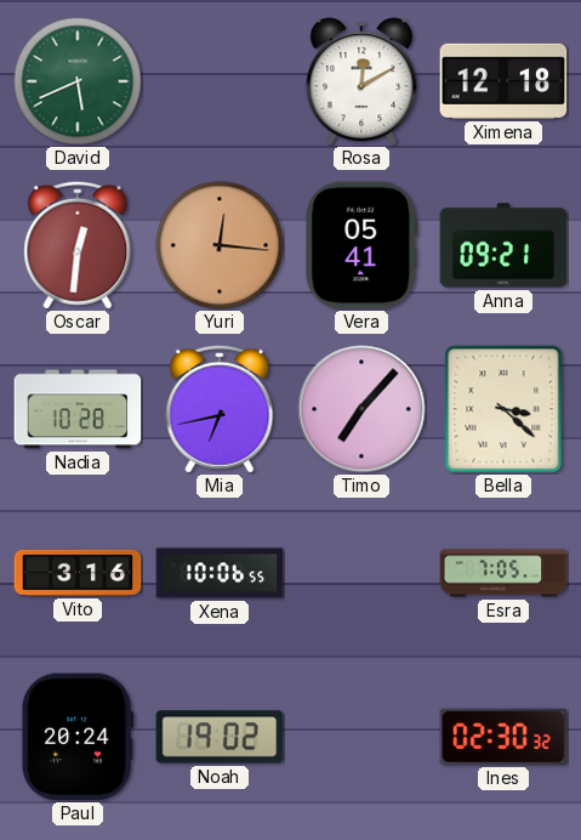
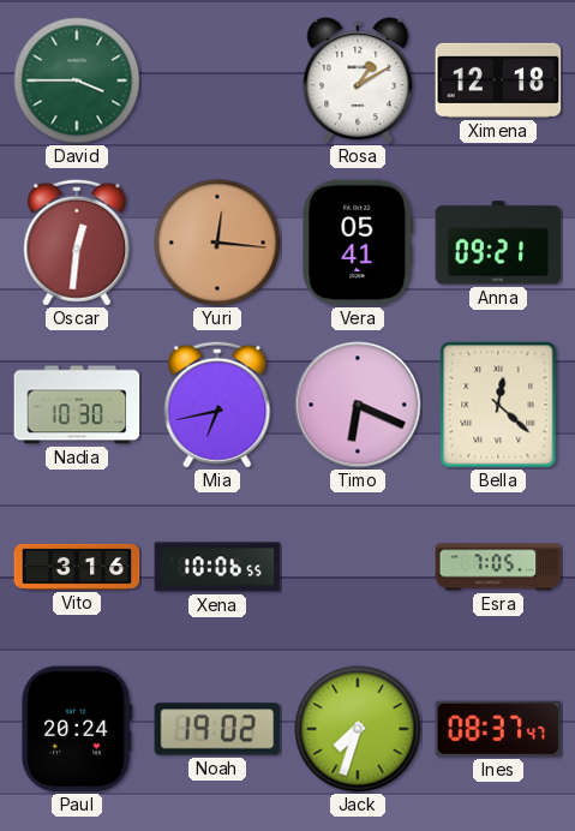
David: 5:41 -> 3:45
Rosa: 12:10 -> 1:10
Nadia: 10:28 -> 10:30
Timo: 7:07 -> 6:19
Bella: 3:22 -> 12:22
Jack: none -> 7:33
Ines: 02:30 -> 08:37
